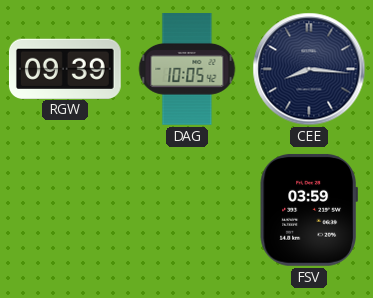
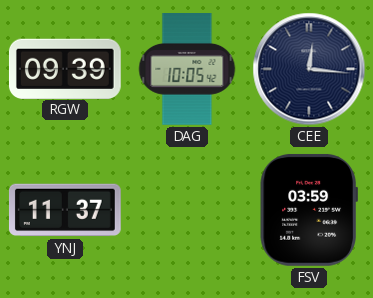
CEE: 8:16 -> 12:16
YNJ: none -> 11:37
